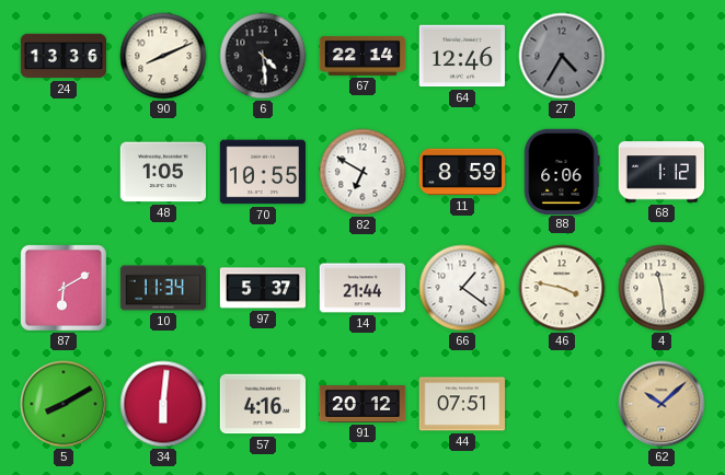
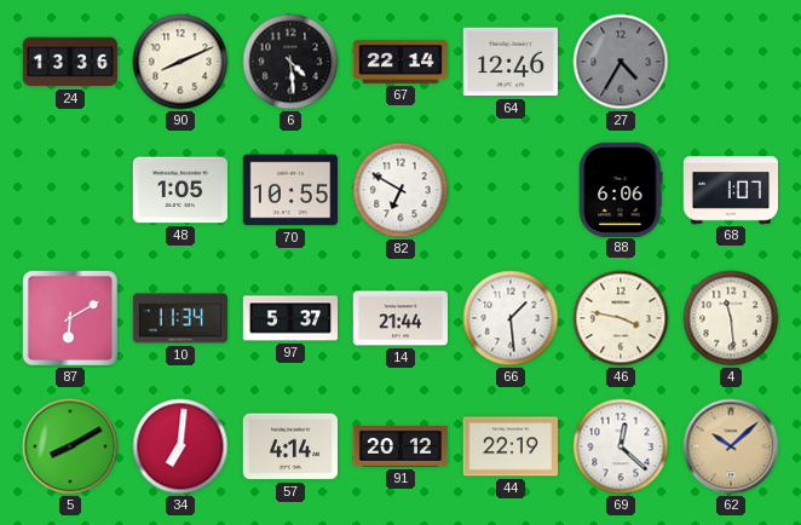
11: 8:59 -> none
68: 1:12 -> 1:07
66: 1:21 -> 1:29
34: 6:01 -> 7:01
57: 4:16 -> 4:14
44: 07:51 -> 22:19
69: none -> 12:22
